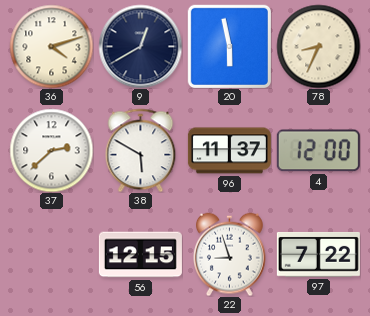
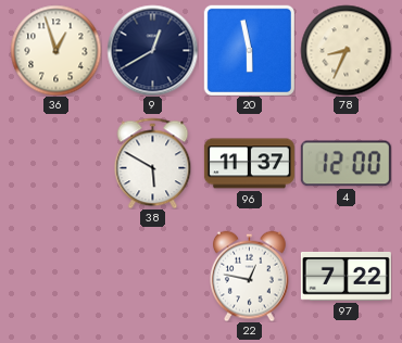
36: 4:12 -> 12:57
37: 2:38 -> none
56: 12:15 -> none
22: 8:57 -> 12:47
